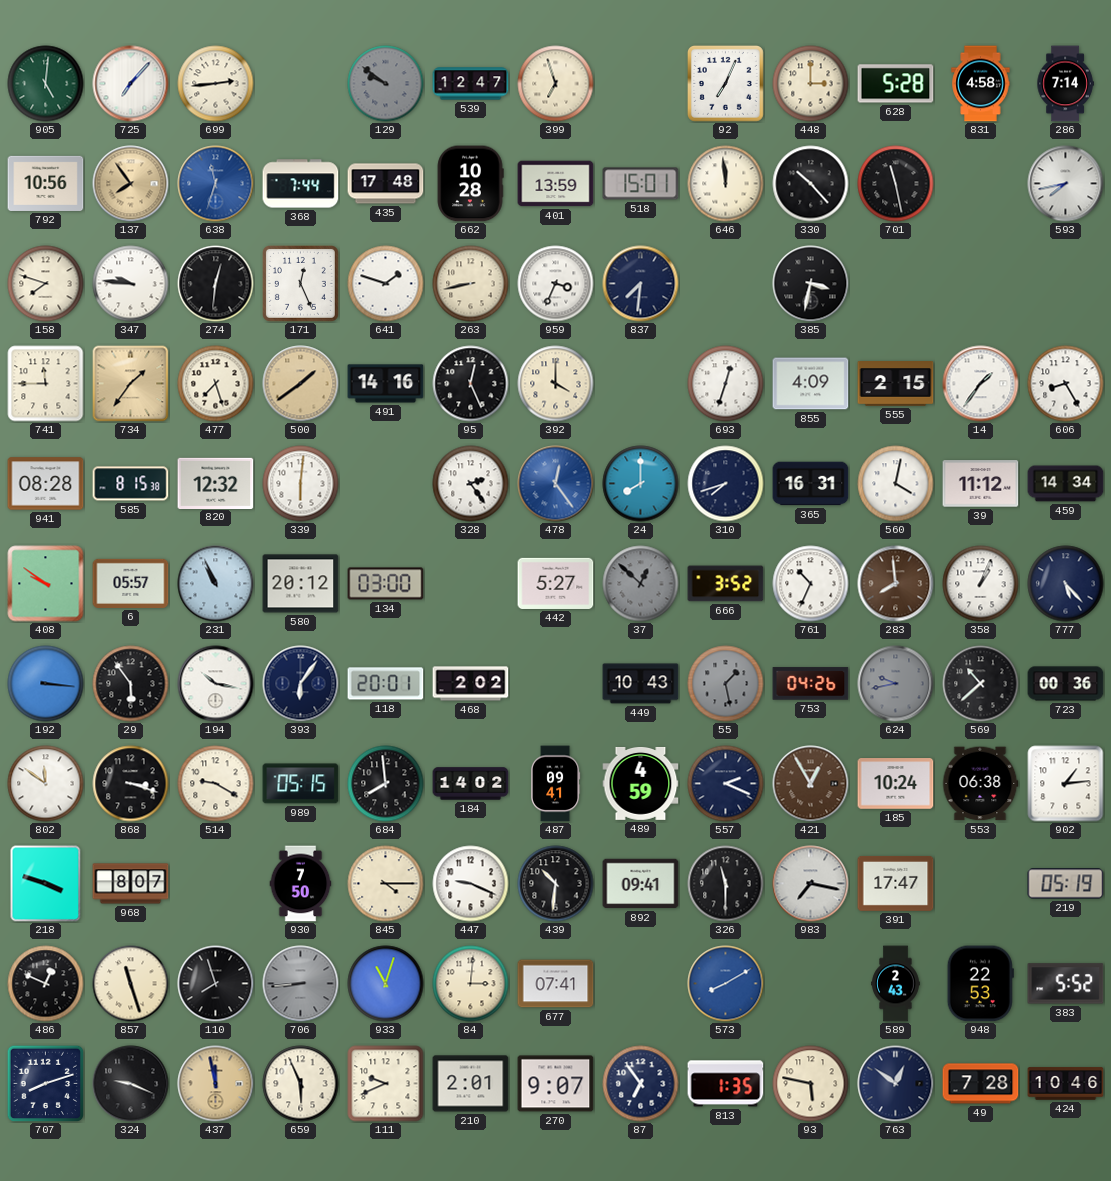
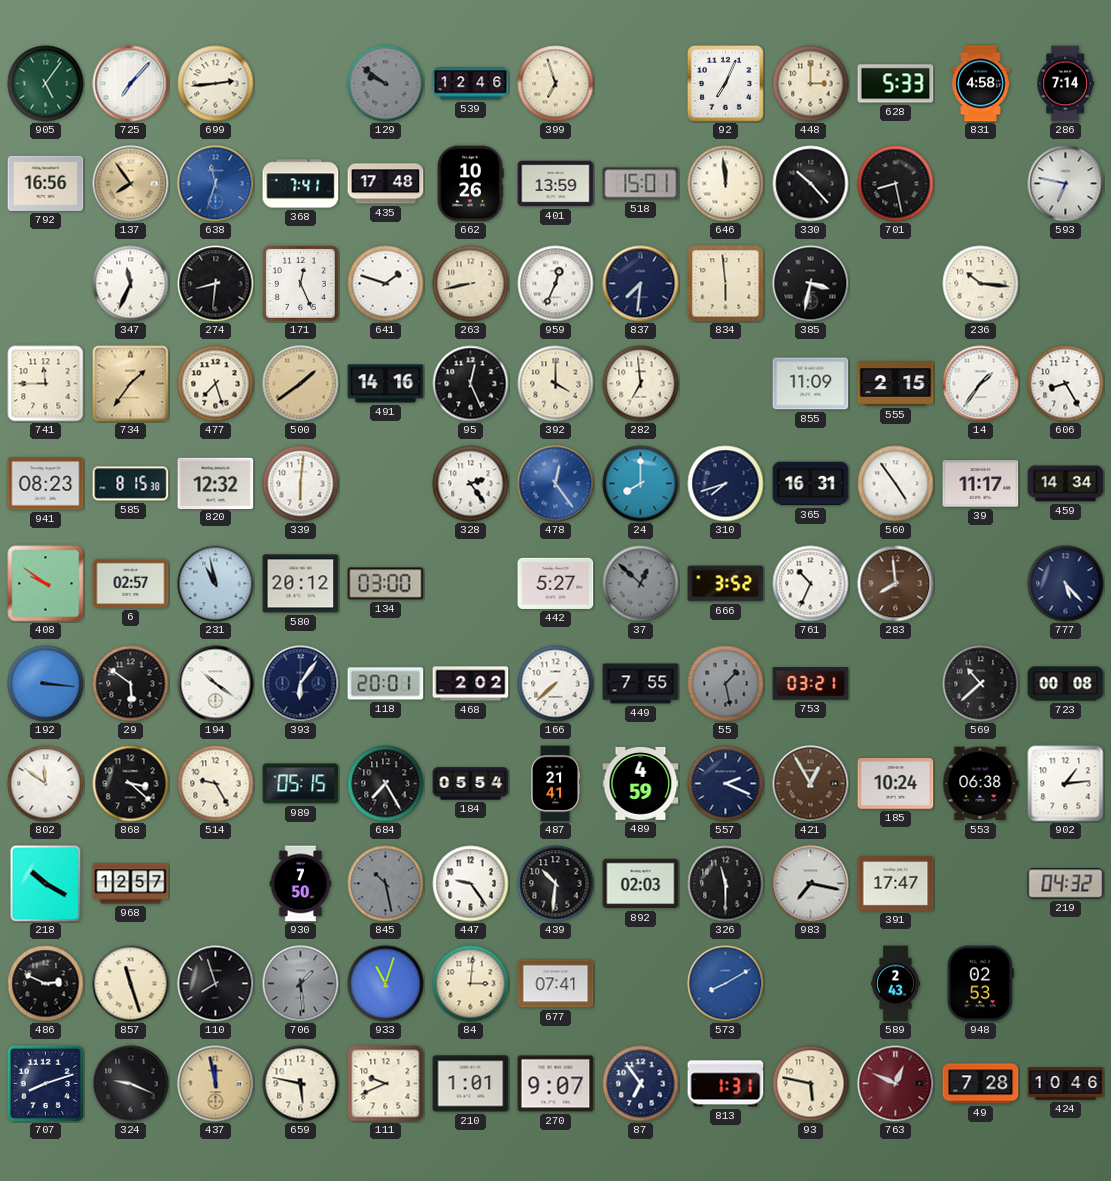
905: 5:01 -> 5:06
539: 12:47 -> 12:46
628: 5:28 -> 5:33
792: 10:56 -> 16:56
368: 7:44 -> 7:41
662: 10:28 -> 10:26
701: 11:28 -> 8:28
593: 7:43 -> 6:47
158: 7:48 -> none
347: 9:46 -> 11:34
274: 12:31 -> 8:31
959: 3:34 -> 12:34
834: none -> 5:59
236: none -> 10:16
282: none -> 6:59
693: 12:33 -> none
855: 4:09 -> 11:09
941: 08:28 -> 08:23
560: 4:02 -> 4:54
39: 11:12 -> 11:17
6: 05:57 -> 02:57
231: 10:56 -> 10:58
358: 1:04 -> none
29: 5:54 -> 5:51
194: 10:17 -> 10:21
166: none -> 7:38
449: 10:43 -> 7:55
753: 04:26 -> 03:21
624: 9:43 -> none
723: 00:36 -> 00:08
868: 3:18 -> 3:22
514: 9:20 -> 9:25
684: 7:59 -> 7:25
184: 14:02 -> 05:54
487: 09:41 -> 21:41
218: 3:48 -> 10:20
968: 8:07 -> 12:57
845: 4:15 -> 10:28
845 dial: cream -> grey
447: 9:19 -> 9:24
892: 09:41 -> 02:03
219: 05:19 -> 04:32
486: 12:49 -> 2:49
706: 8:44 -> 1:29
948: 22:53 -> 02:53
383: 5:52 -> none
659: 5:56 -> 5:47
210: 2:01 -> 1:01
813: 1:35 -> 1:31
763: 12:51 -> 12:49
763 dial: navy -> burgundy
